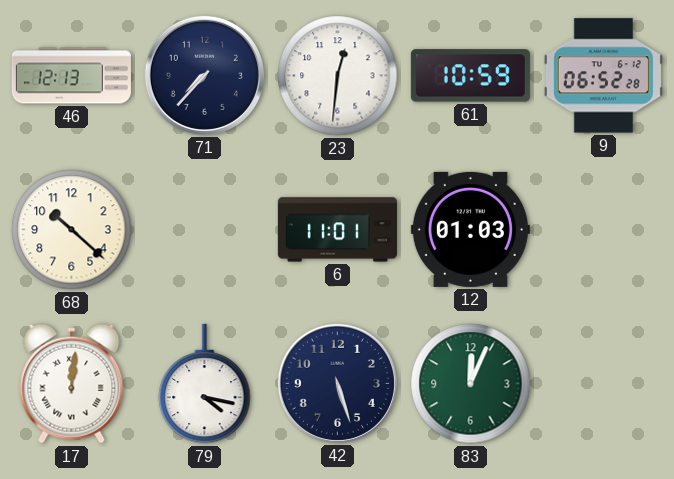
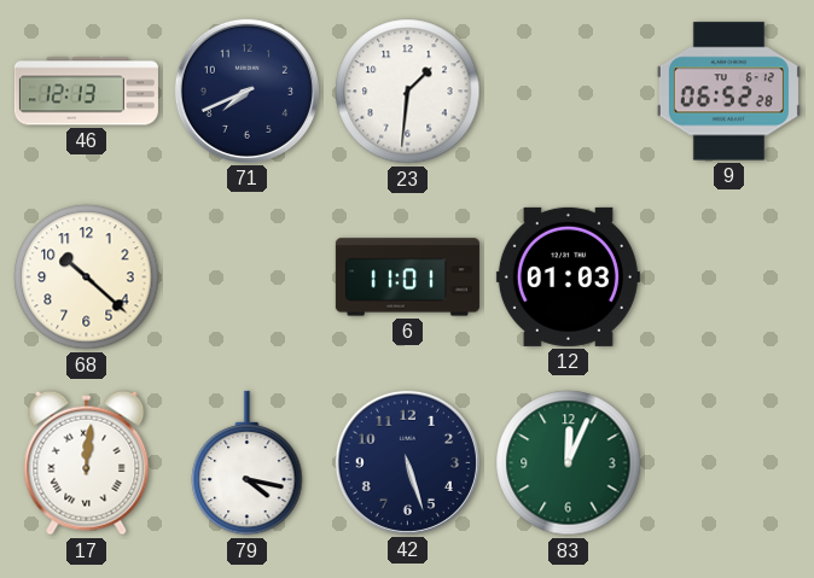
71: 7:37 -> 7:41
23: 12:31 -> 1:31
61: 10:59 -> none
